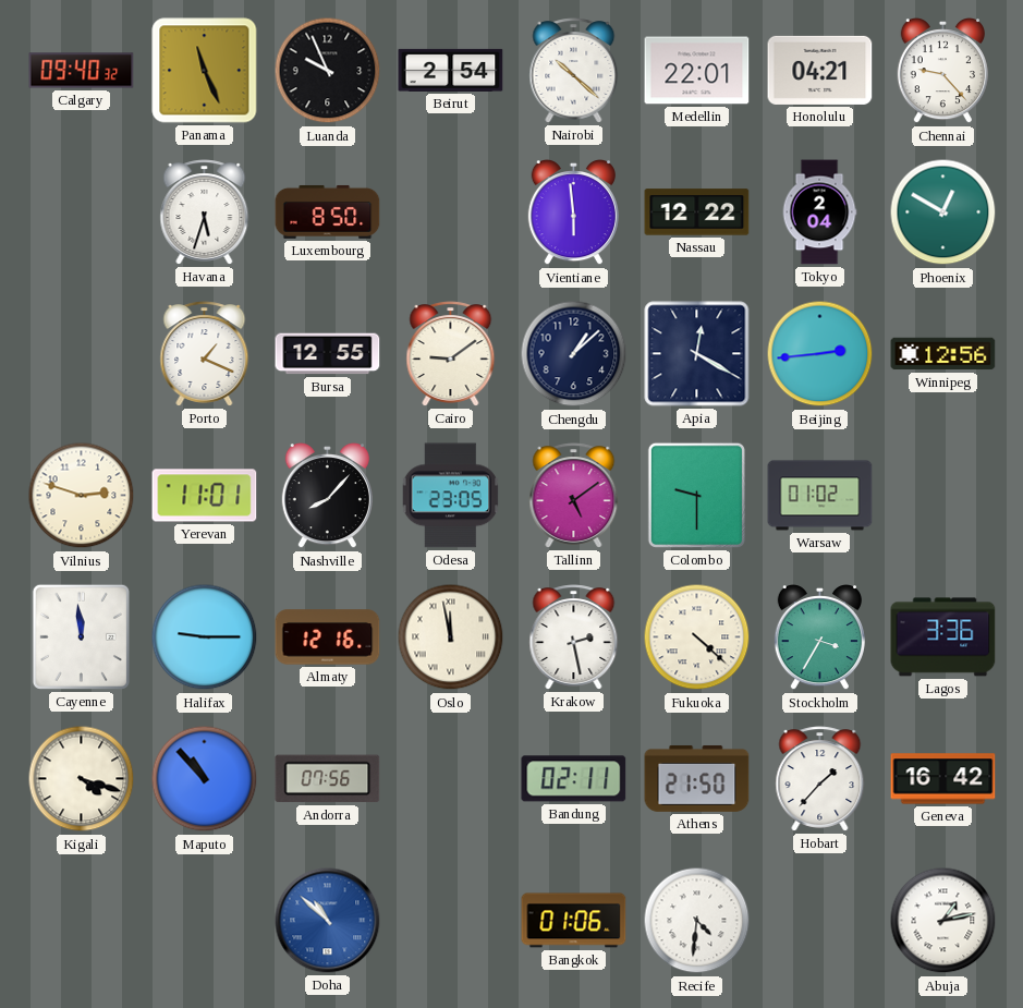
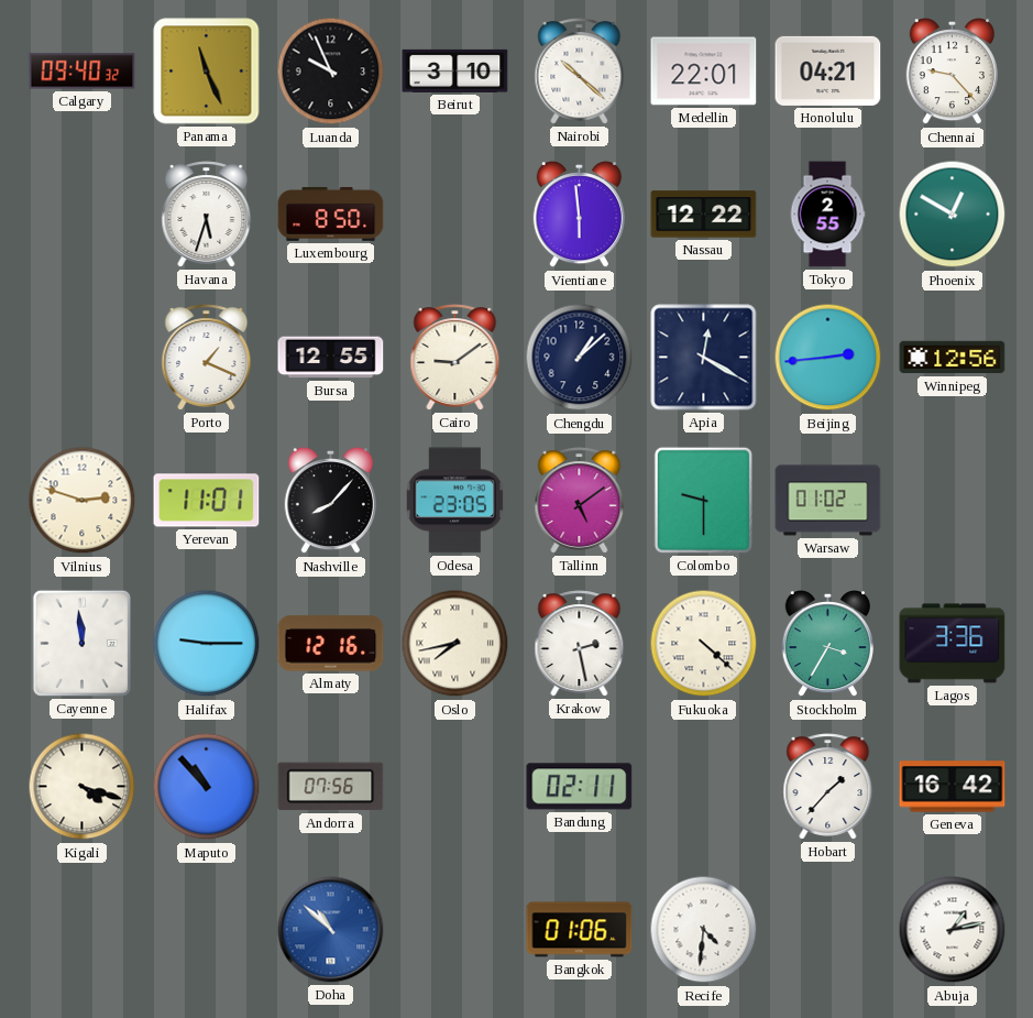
Beirut: 2:54 -> 3:10
Tokyo: 2:04 -> 2:55
Oslo: 11:58 -> 7:43
Athens: 21:50 -> none
